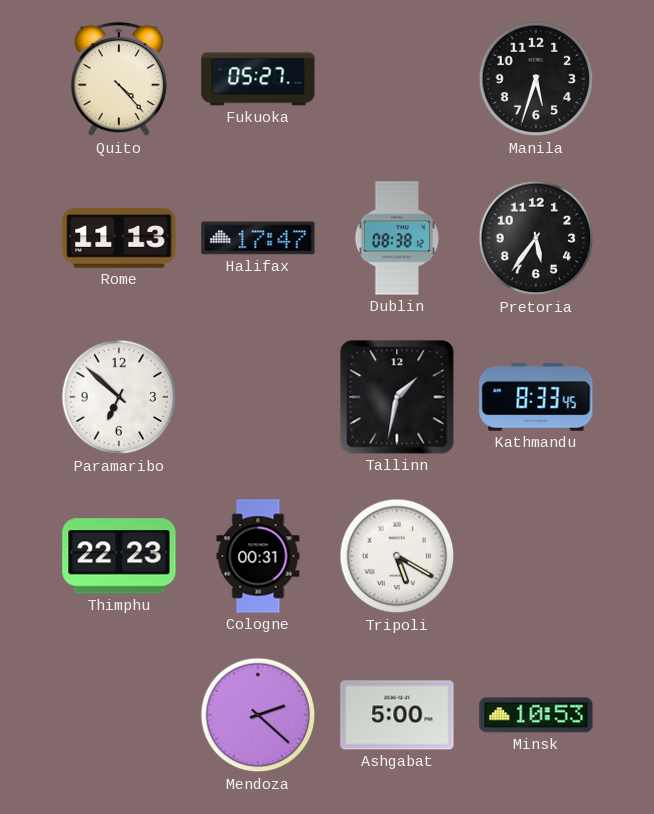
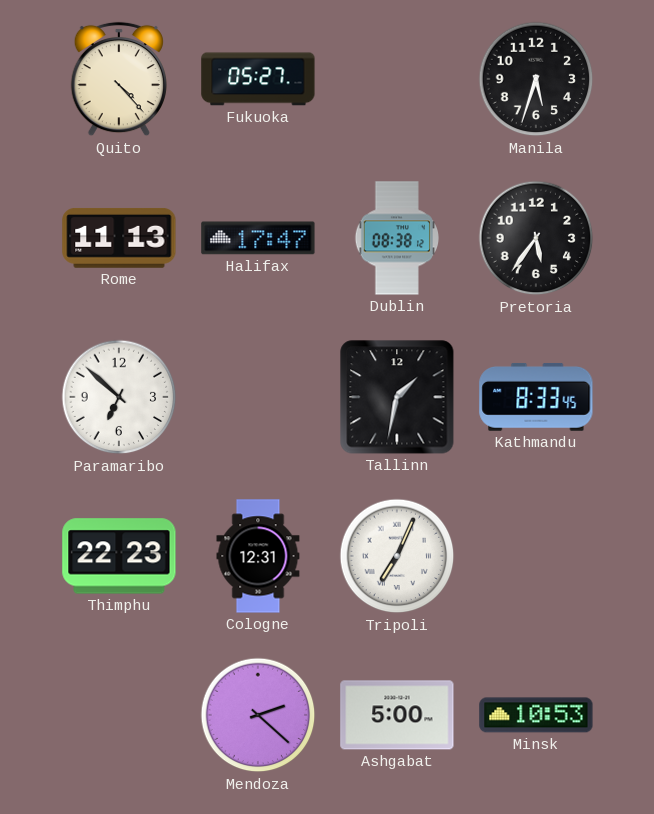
Cologne: 00:31 -> 12:31
Tripoli: 5:20 -> 7:04
